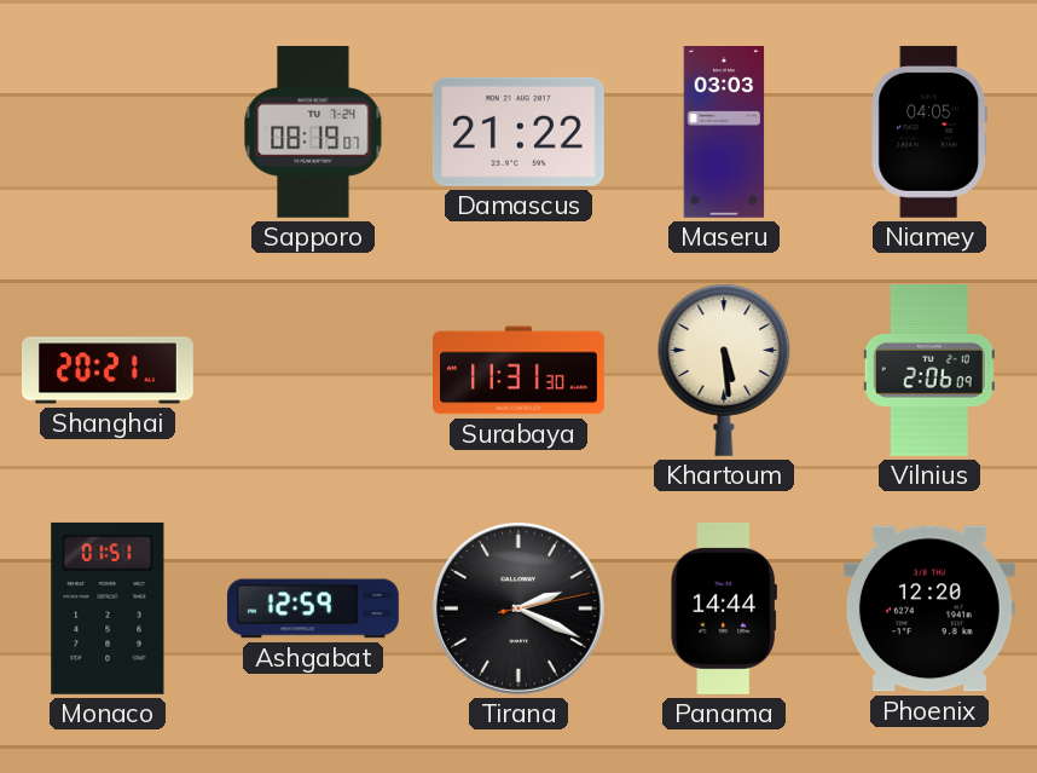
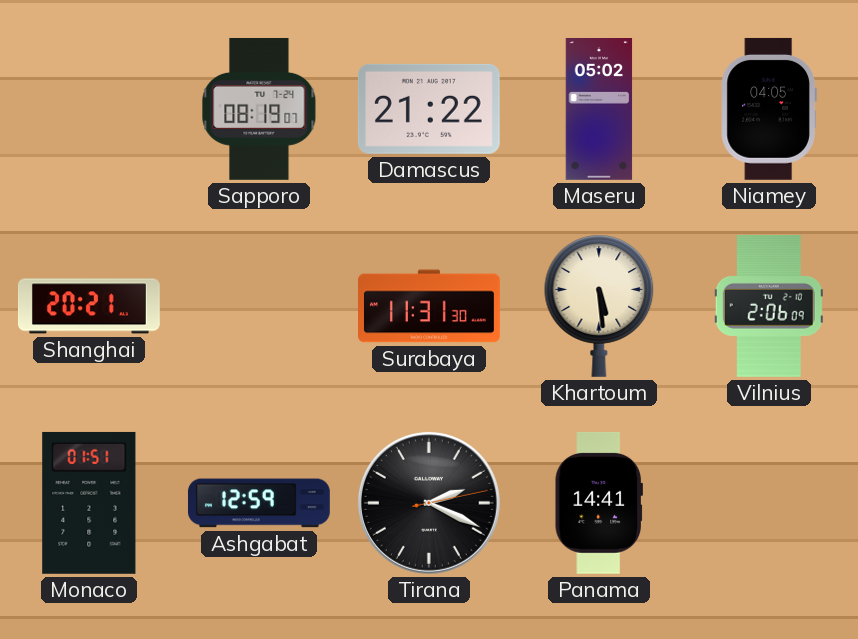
Maseru: 03:03 -> 05:02
Panama: 14:44 -> 14:41
Phoenix: 12:20 -> none
